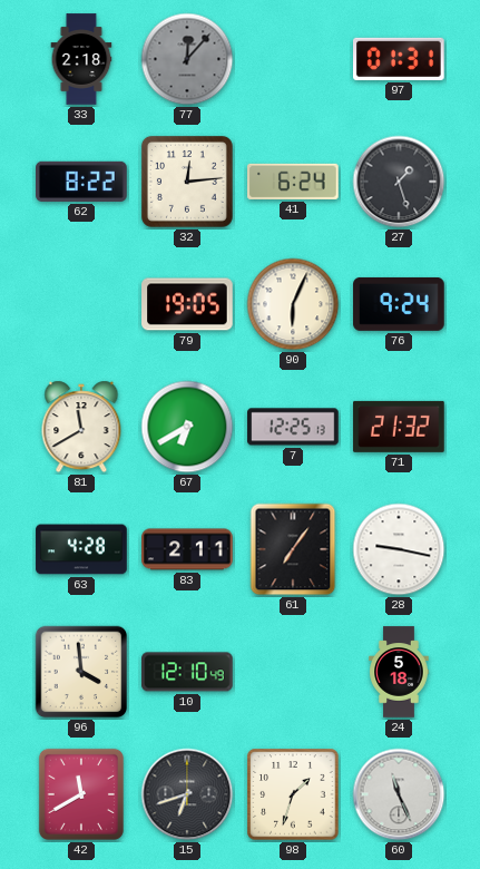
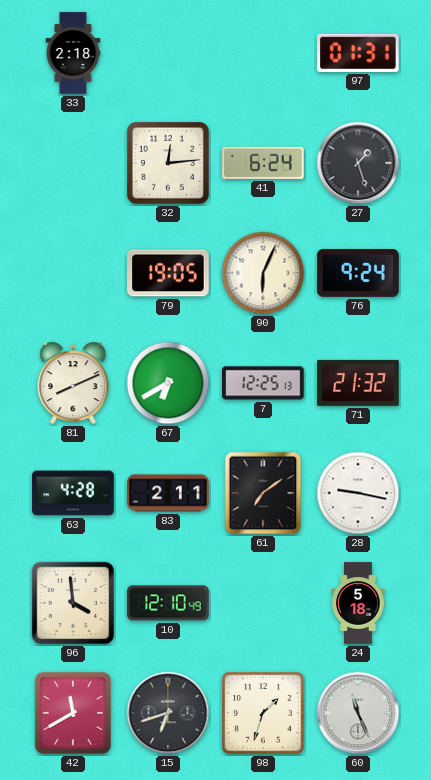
77: 12:07 -> none
62: 8:22 -> none
81: 11:40 -> 8:11
61: 7:06 -> 7:09
